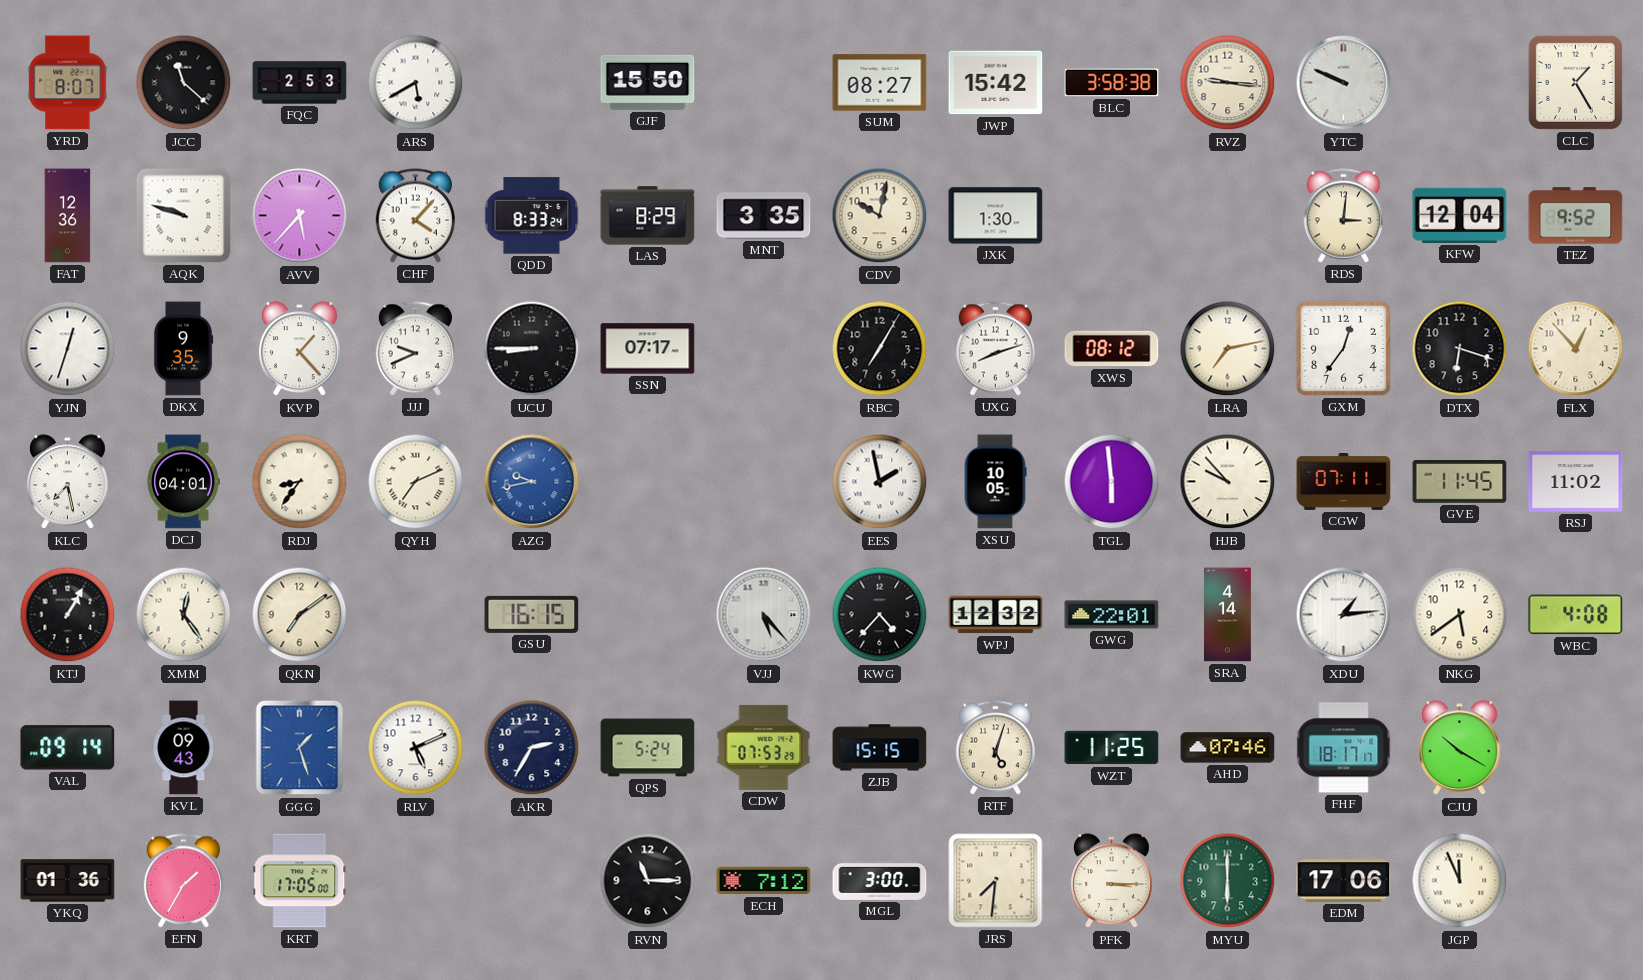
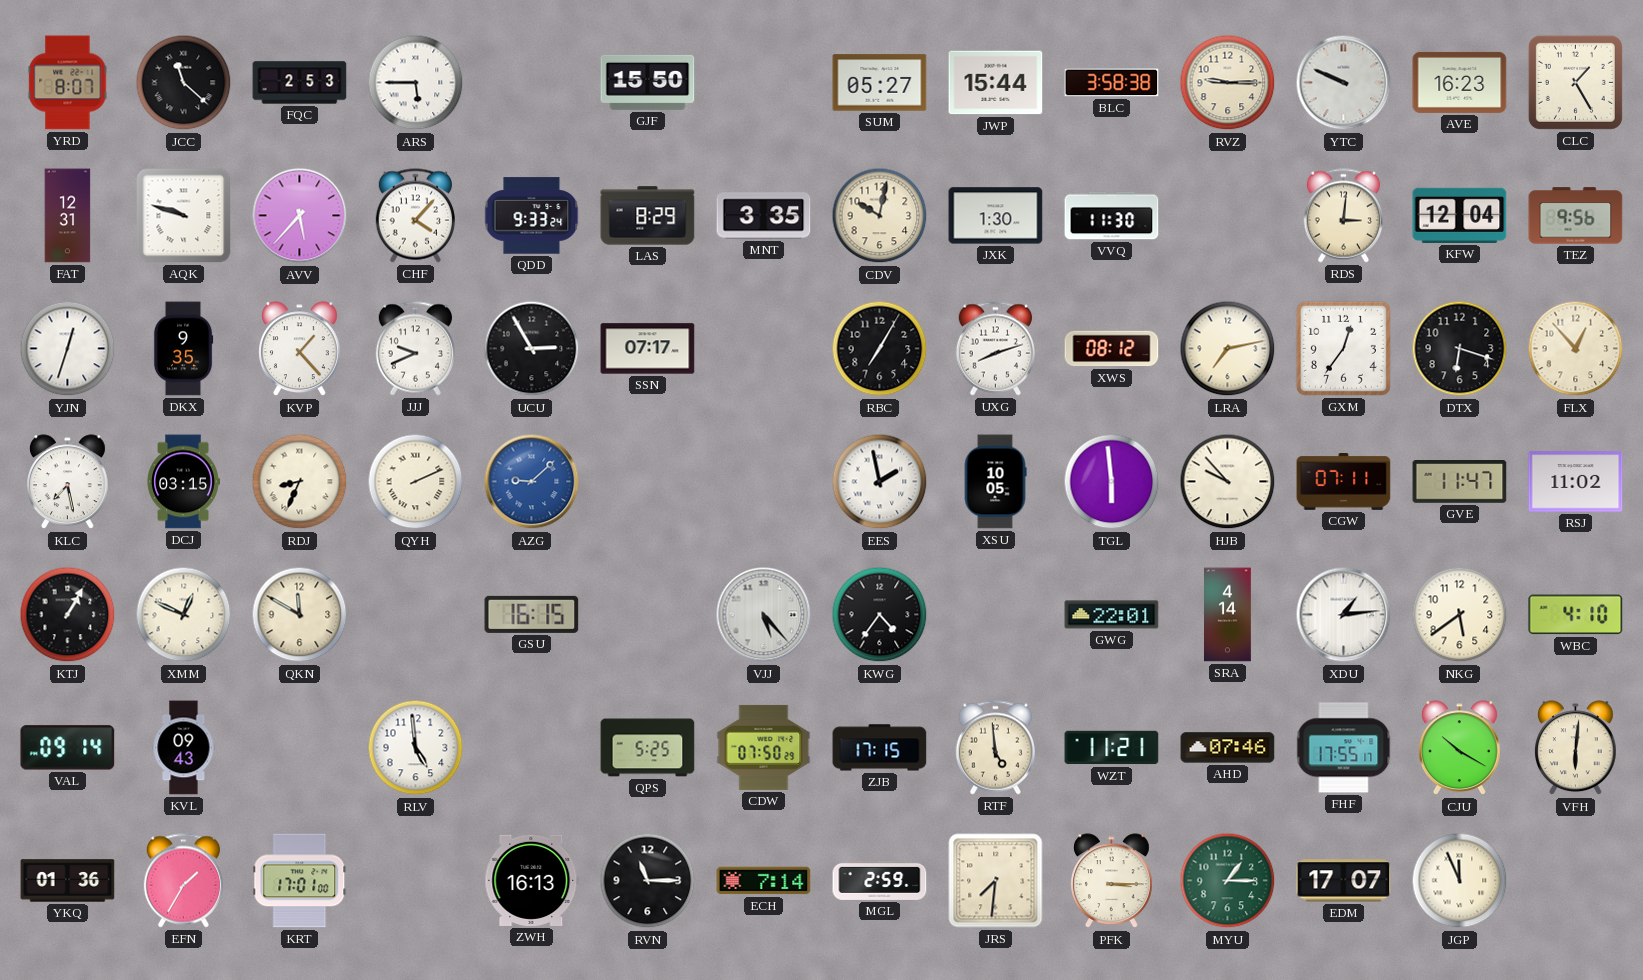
ARS: 5:40 -> 5:45
SUM: 08:27 -> 05:27
JWP: 15:42 -> 15:44
RVZ: 9:16 -> 9:15
AVE: none -> 16:23
FAT: 12:36 -> 12:31
QDD: 8:33 -> 9:33
VVQ: none -> 11:30
TEZ: 9:52 -> 9:56
UCU: 8:45 -> 2:55
DCJ: 04:01 -> 03:15
RDJ: 8:36 -> 8:34
QYH: 7:11 -> 2:11
AZG: 9:43 -> 9:08
GVE: 11:45 -> 11:47
XMM: 12:24 -> 12:49
QKN: 7:09 -> 11:50
KWG: 4:37 -> 4:36
WPJ: 12:32 -> none
WBC: 4:08 -> 4:10
GGG: 1:27 -> none
RLV: 5:11 -> 4:59
AKR: 2:35 -> none
QPS: 5:24 -> 5:25
CDW: 07:53 -> 07:50
ZJB: 15:15 -> 17:15
RTF: 5:03 -> 4:59
WZT: 11:25 -> 11:21
FHF: 18:17 -> 17:55
VFH: none -> 6:01
KRT: 17:05 -> 17:01
ZWH: none -> 16:13
ECH: 7:12 -> 7:14
MGL: 3:00 -> 2:59
MYU: 6:00 -> 1:15
EDM: 17:06 -> 17:07
